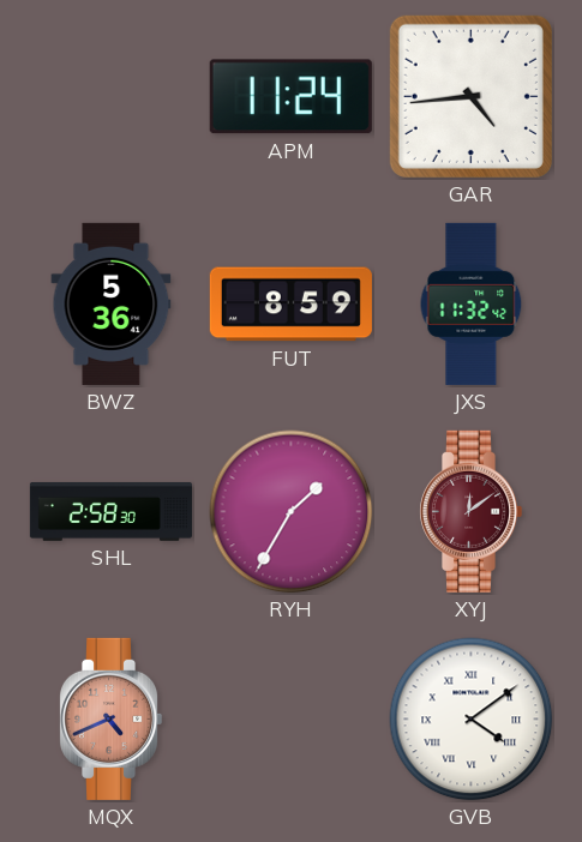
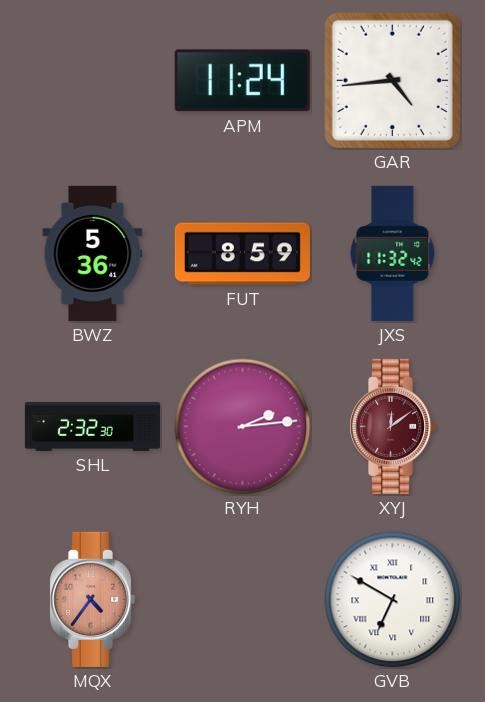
SHL: 2:58 -> 2:32
RYH: 1:35 -> 2:14
MQX: 4:41 -> 4:36
GVB: 4:09 -> 6:50
